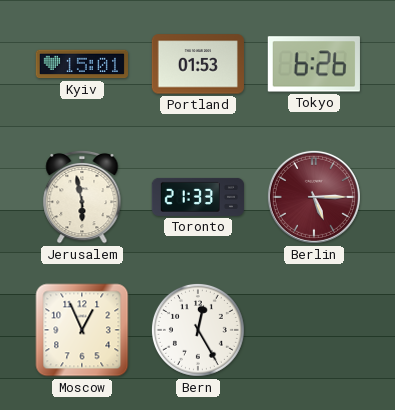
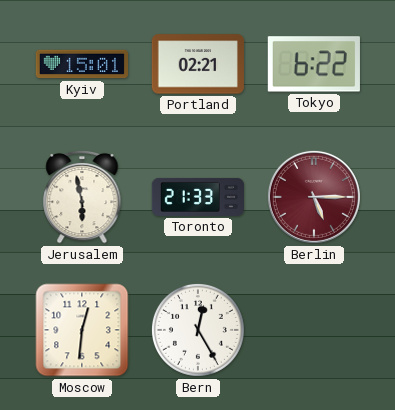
Portland: 01:53 -> 02:21
Tokyo: 6:26 -> 6:22
Moscow: 12:56 -> 12:31
